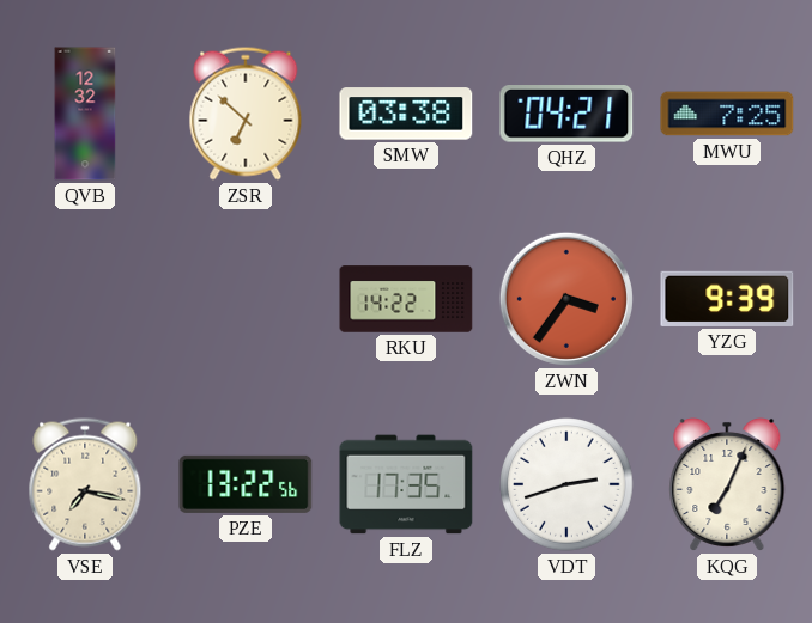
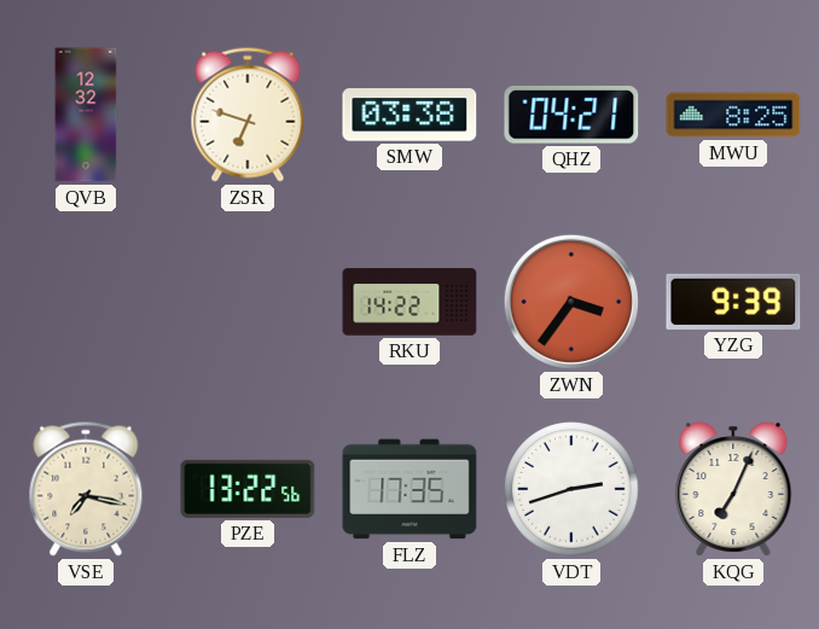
ZSR: 6:52 -> 6:48
MWU: 7:25 -> 8:25
